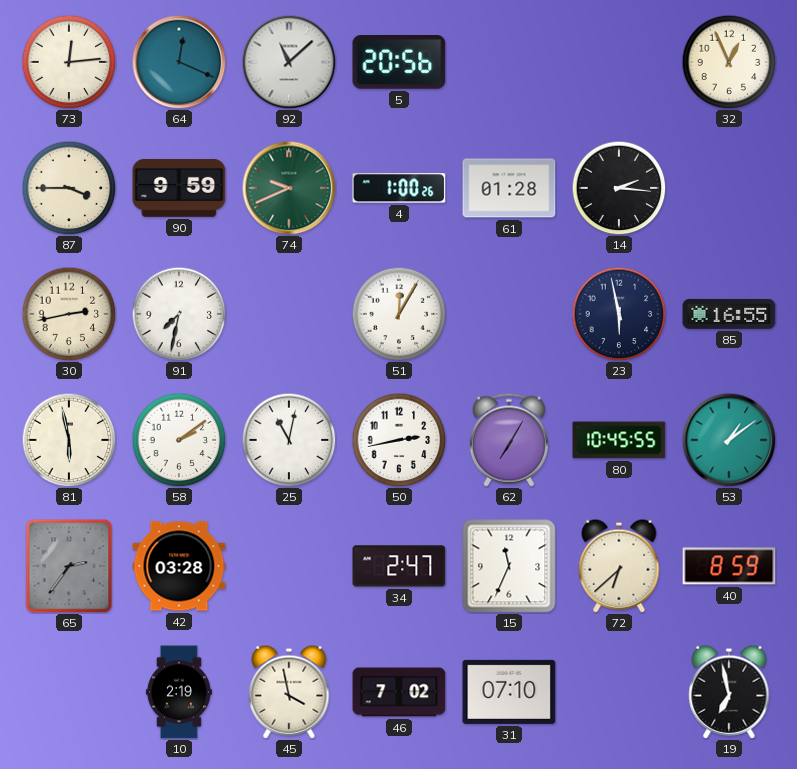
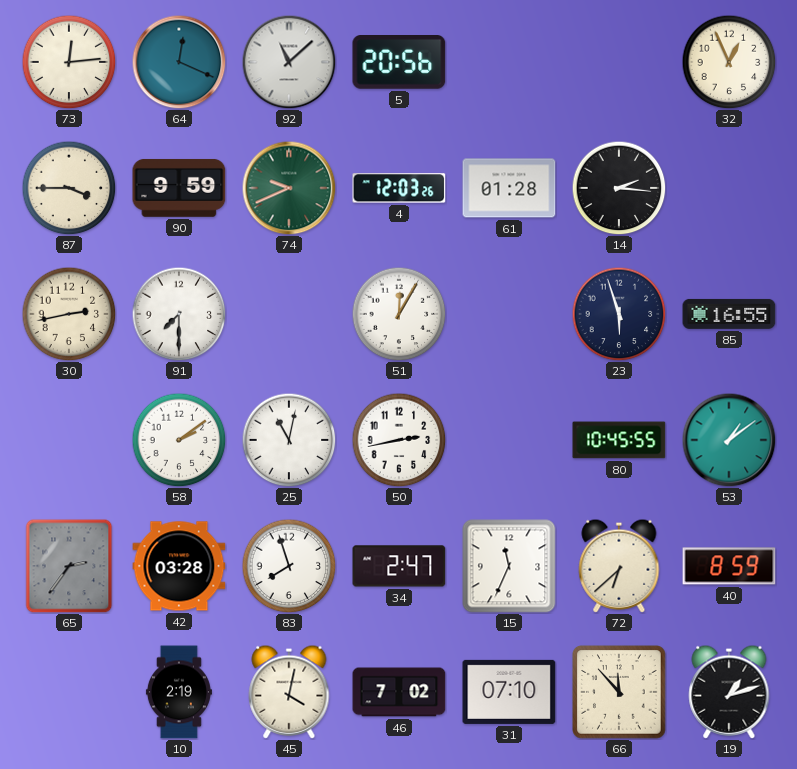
4: 1:00 -> 12:03
91: 7:32 -> 7:30
23: 5:58 -> 5:57
81: 5:58 -> none
62: 7:05 -> none
83: none -> 7:57
45: 3:58 -> 4:02
66: none -> 11:53
19: 6:58 -> 1:12
